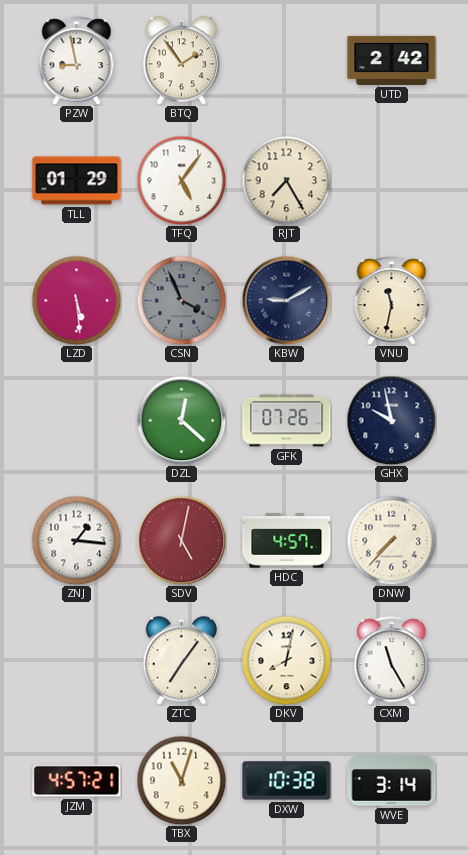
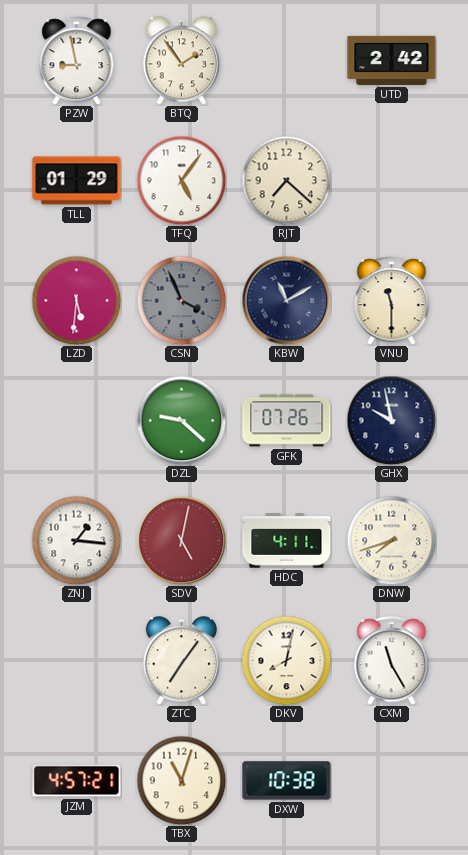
RJT: 7:25 -> 7:22
LZD: 5:29 -> 5:31
KBW: 9:10 -> 11:10
VNU: 11:32 -> 11:30
DZL: 12:22 -> 9:22
HDC: 4:57 -> 4:11
DNW: 7:37 -> 7:42
WVE: 3:14 -> none
